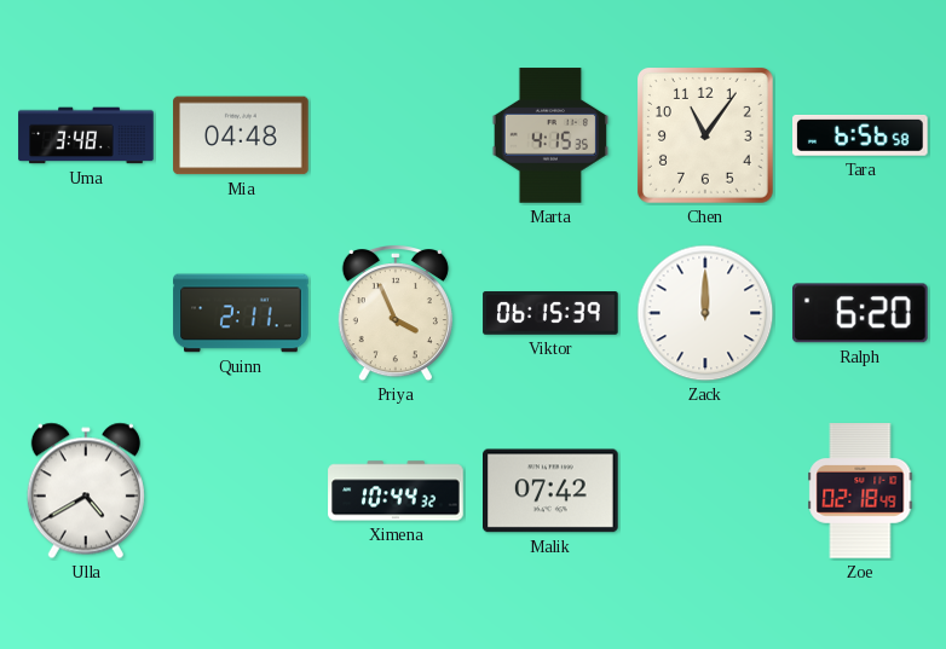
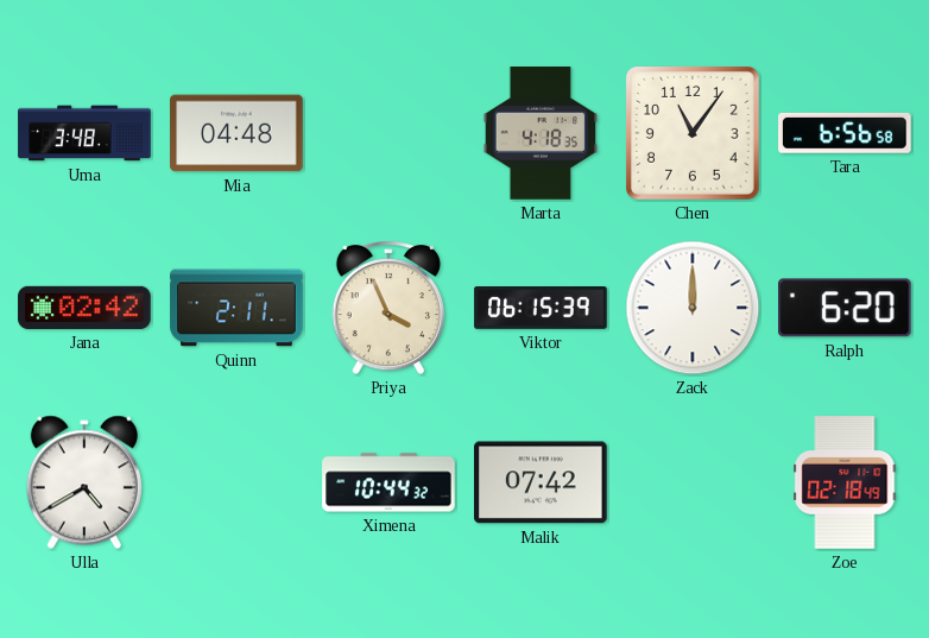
Marta: 4:15 -> 4:18
Jana: none -> 02:42
